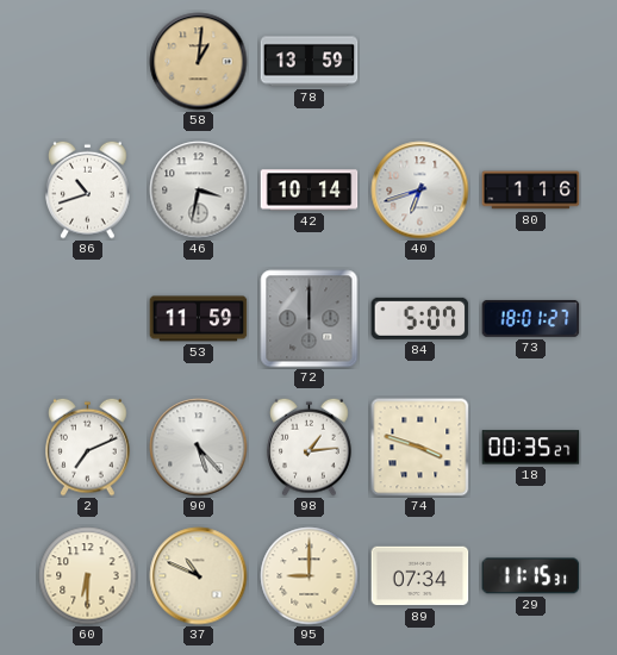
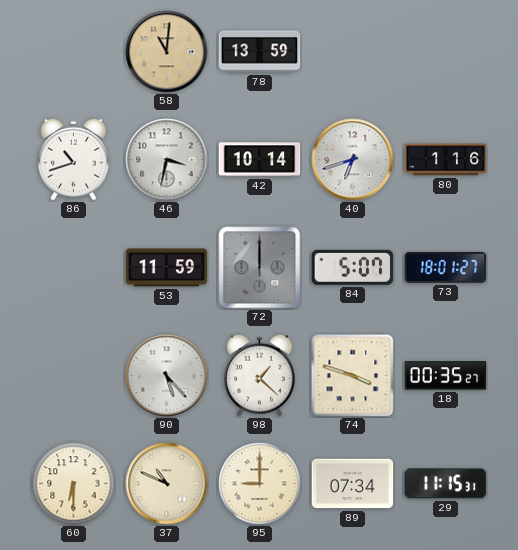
58: 1:01 -> 11:01
2: 7:11 -> none
98: 1:14 -> 1:22
